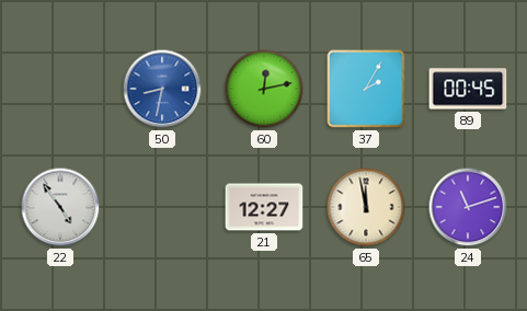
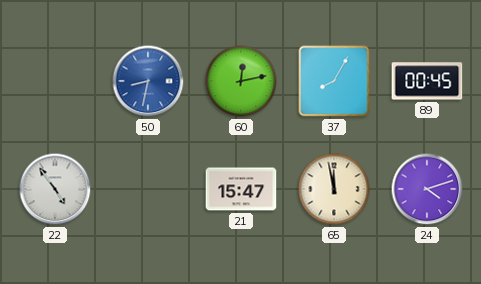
37: 2:05 -> 8:05
21: 12:27 -> 15:47
24: 11:12 -> 4:12
